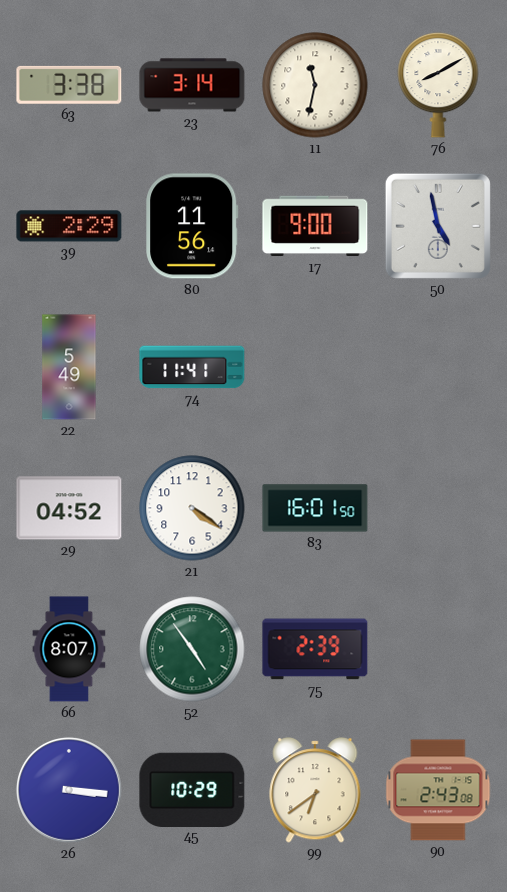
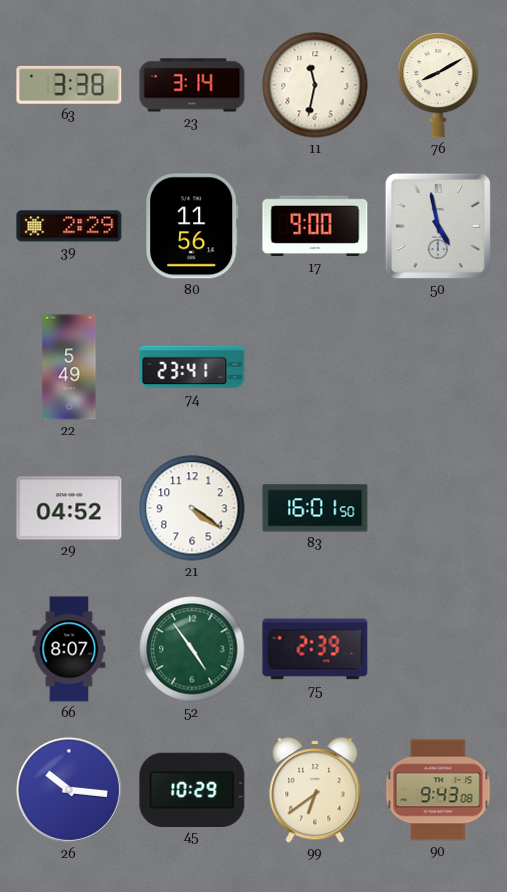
74: 11:41 -> 23:41
26: 3:16 -> 10:16
90: 2:43 -> 9:43
